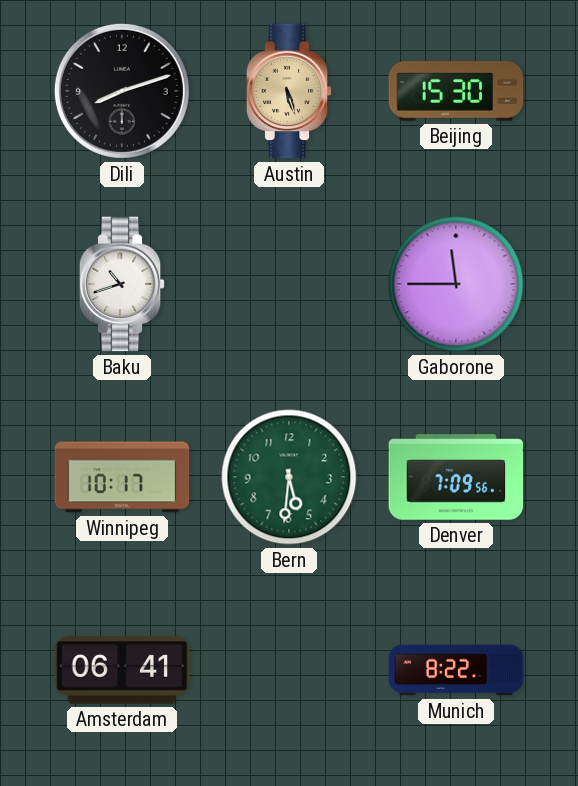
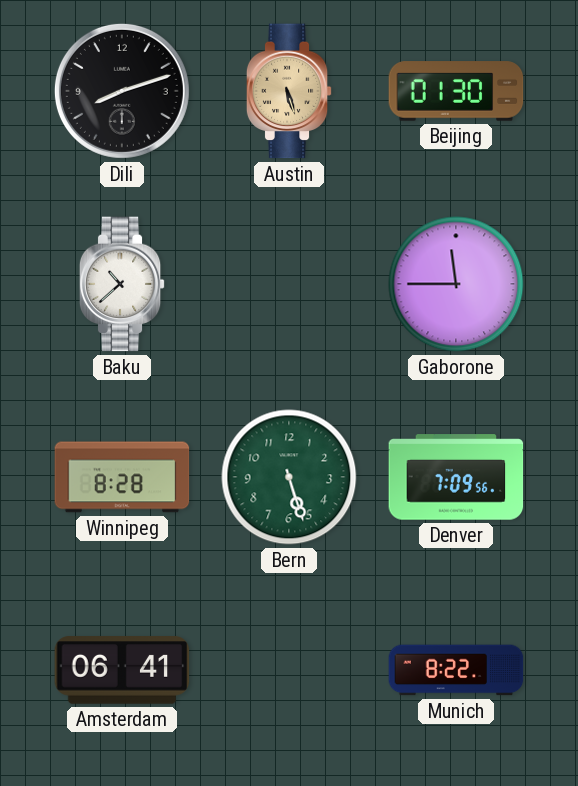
Beijing: 15:30 -> 01:30
Baku: 10:42 -> 10:38
Winnipeg: 10:17 -> 8:28
Bern: 5:31 -> 5:27
